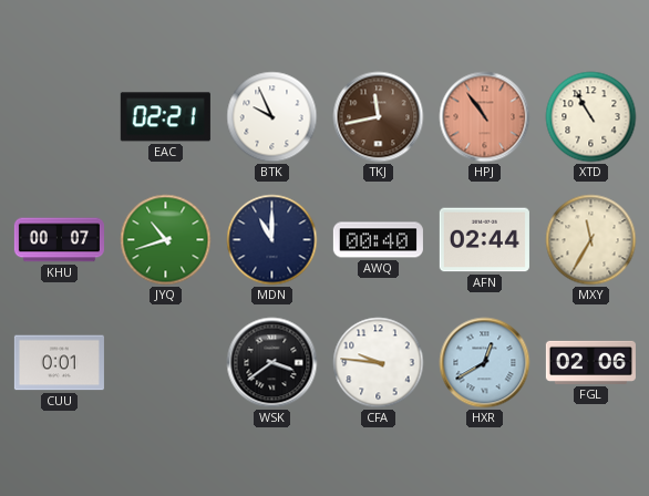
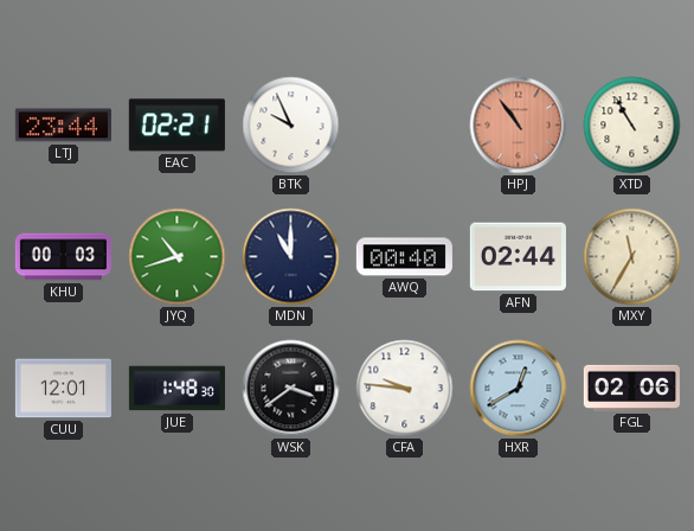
LTJ: none -> 23:44
TKJ: 11:43 -> none
KHU: 00:07 -> 00:03
CUU: 0:01 -> 12:01
JUE: none -> 1:48
